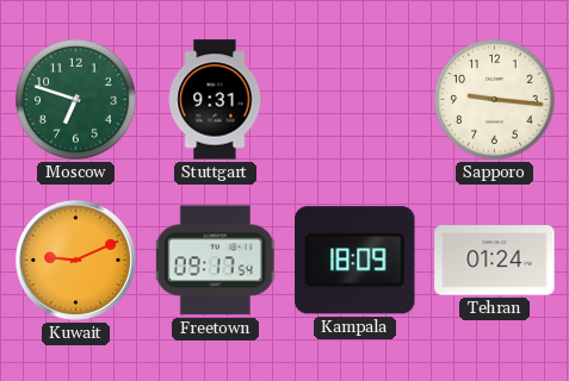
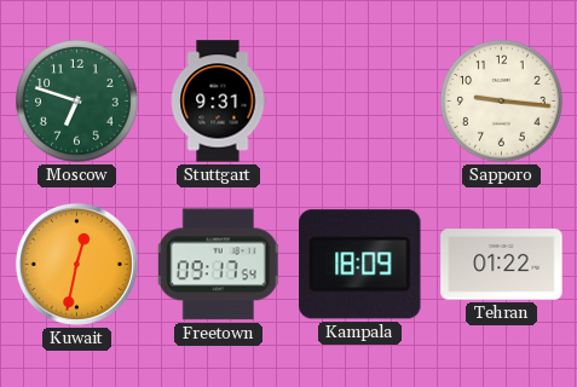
Kuwait: 9:11 -> 12:32
Tehran: 01:24 -> 01:22
